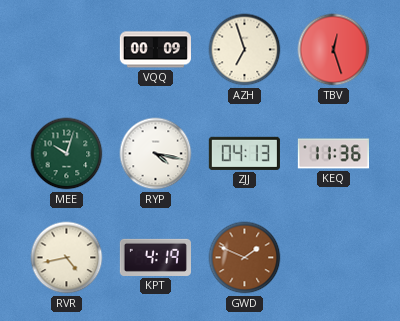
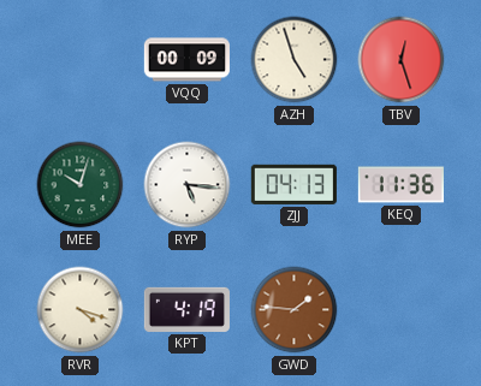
AZH: 6:57 -> 4:57
RYP: 4:17 -> 5:16
RVR: 4:43 -> 4:18
GWD: 1:49 -> 1:46
